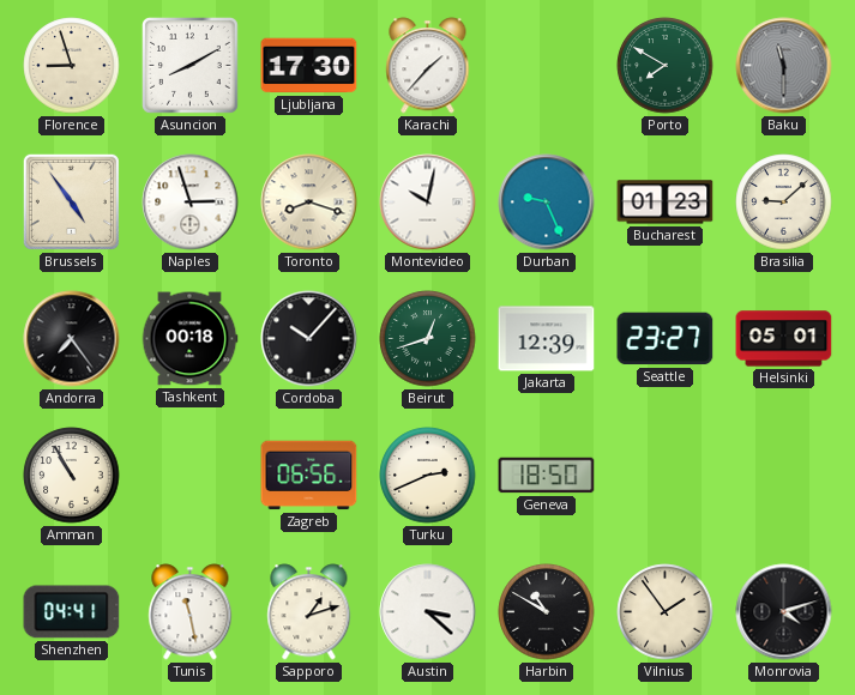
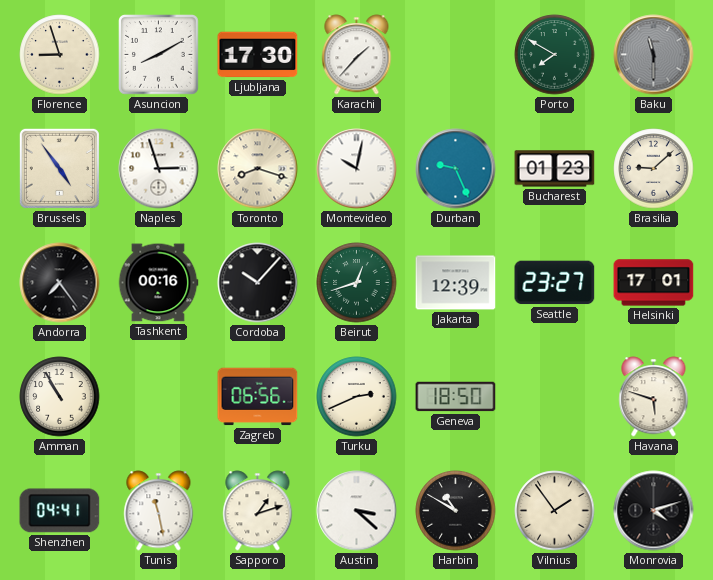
Tashkent: 00:18 -> 00:16
Helsinki: 05:01 -> 17:01
Havana: none -> 5:48
